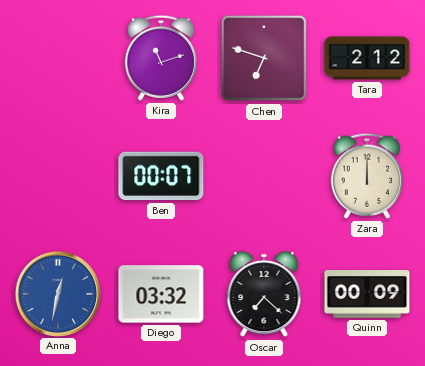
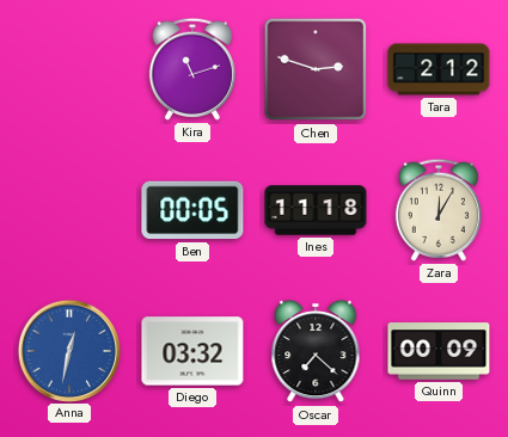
Chen: 6:48 -> 2:48
Ben: 00:07 -> 00:05
Ines: none -> 11:18
Zara: 12:00 -> 12:05
